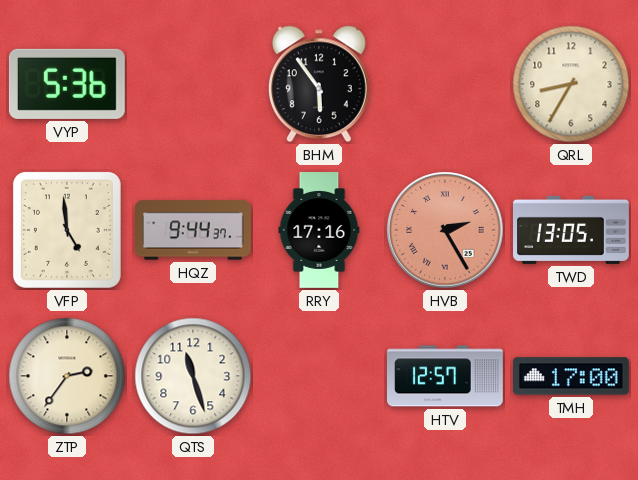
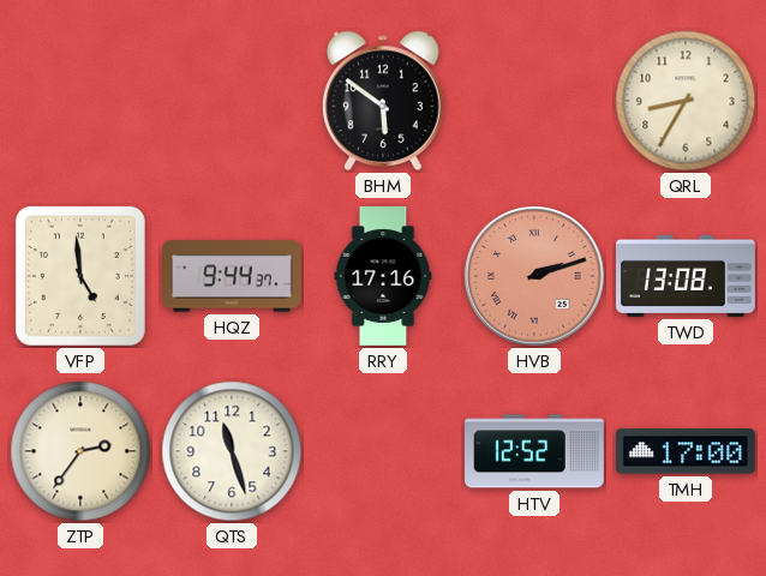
VYP: 5:36 -> none
BHM: 5:54 -> 5:51
HVB: 2:25 -> 2:12
TWD: 13:05 -> 13:08
HTV: 12:57 -> 12:52
